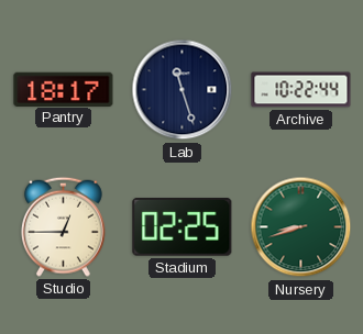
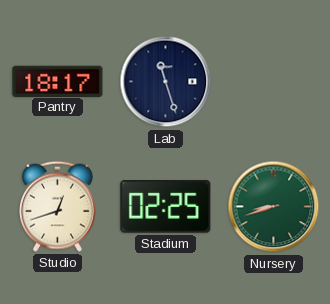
Archive: 10:22 -> none
Studio: 12:45 -> 12:42
